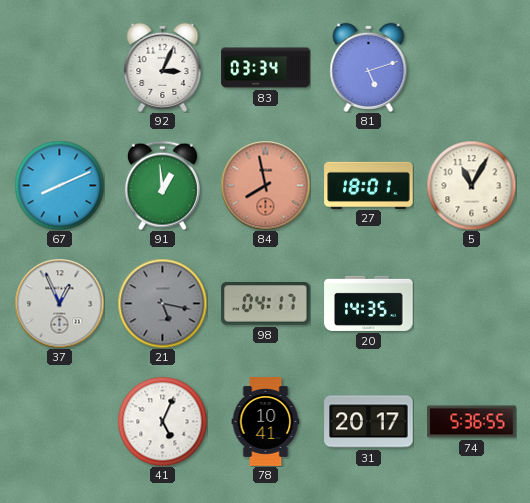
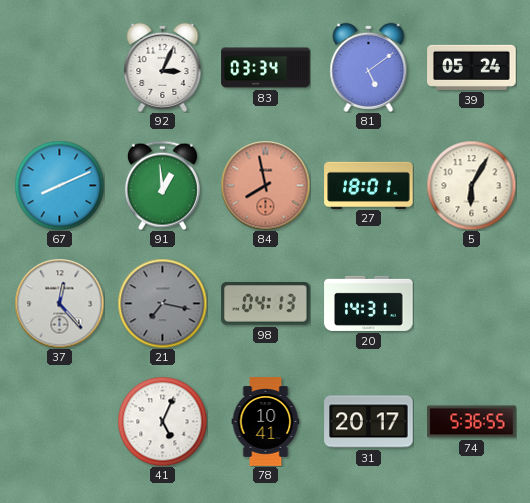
81: 5:12 -> 5:09
39: none -> 05:24
5: 11:05 -> 6:05
37: 12:56 -> 12:23
21: 5:17 -> 7:17
98: 04:17 -> 04:13
20: 14:35 -> 14:31
